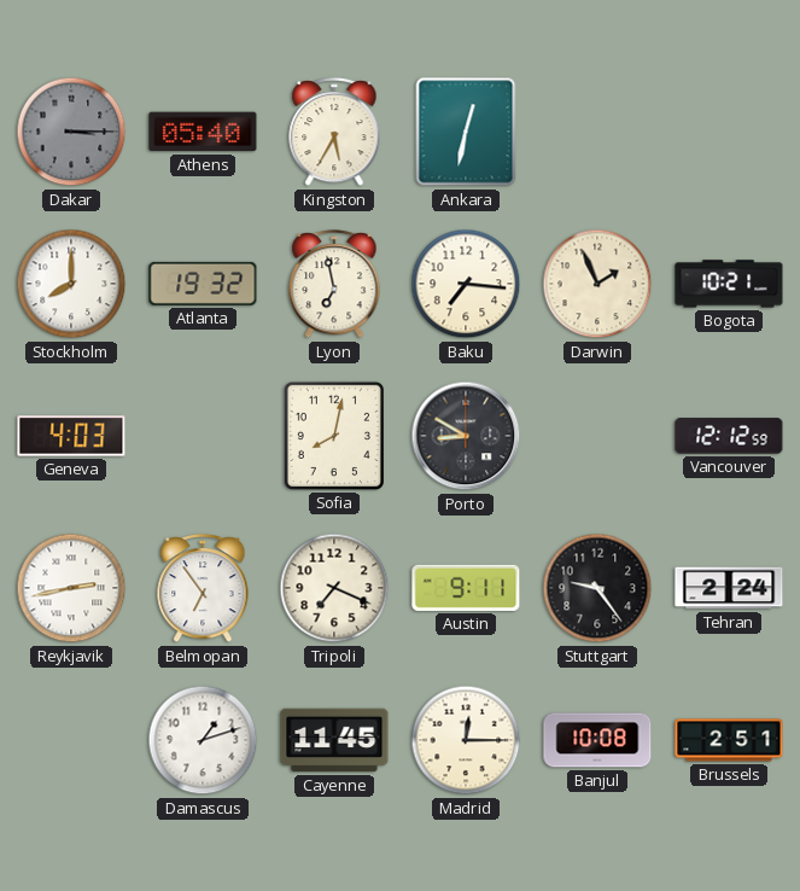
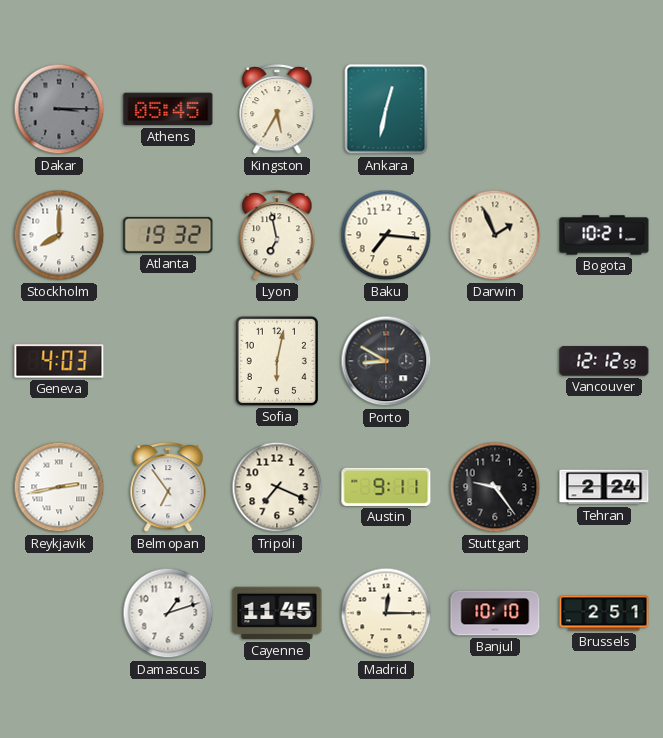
Athens: 05:40 -> 05:45
Sofia: 8:02 -> 6:02
Banjul: 10:08 -> 10:10
